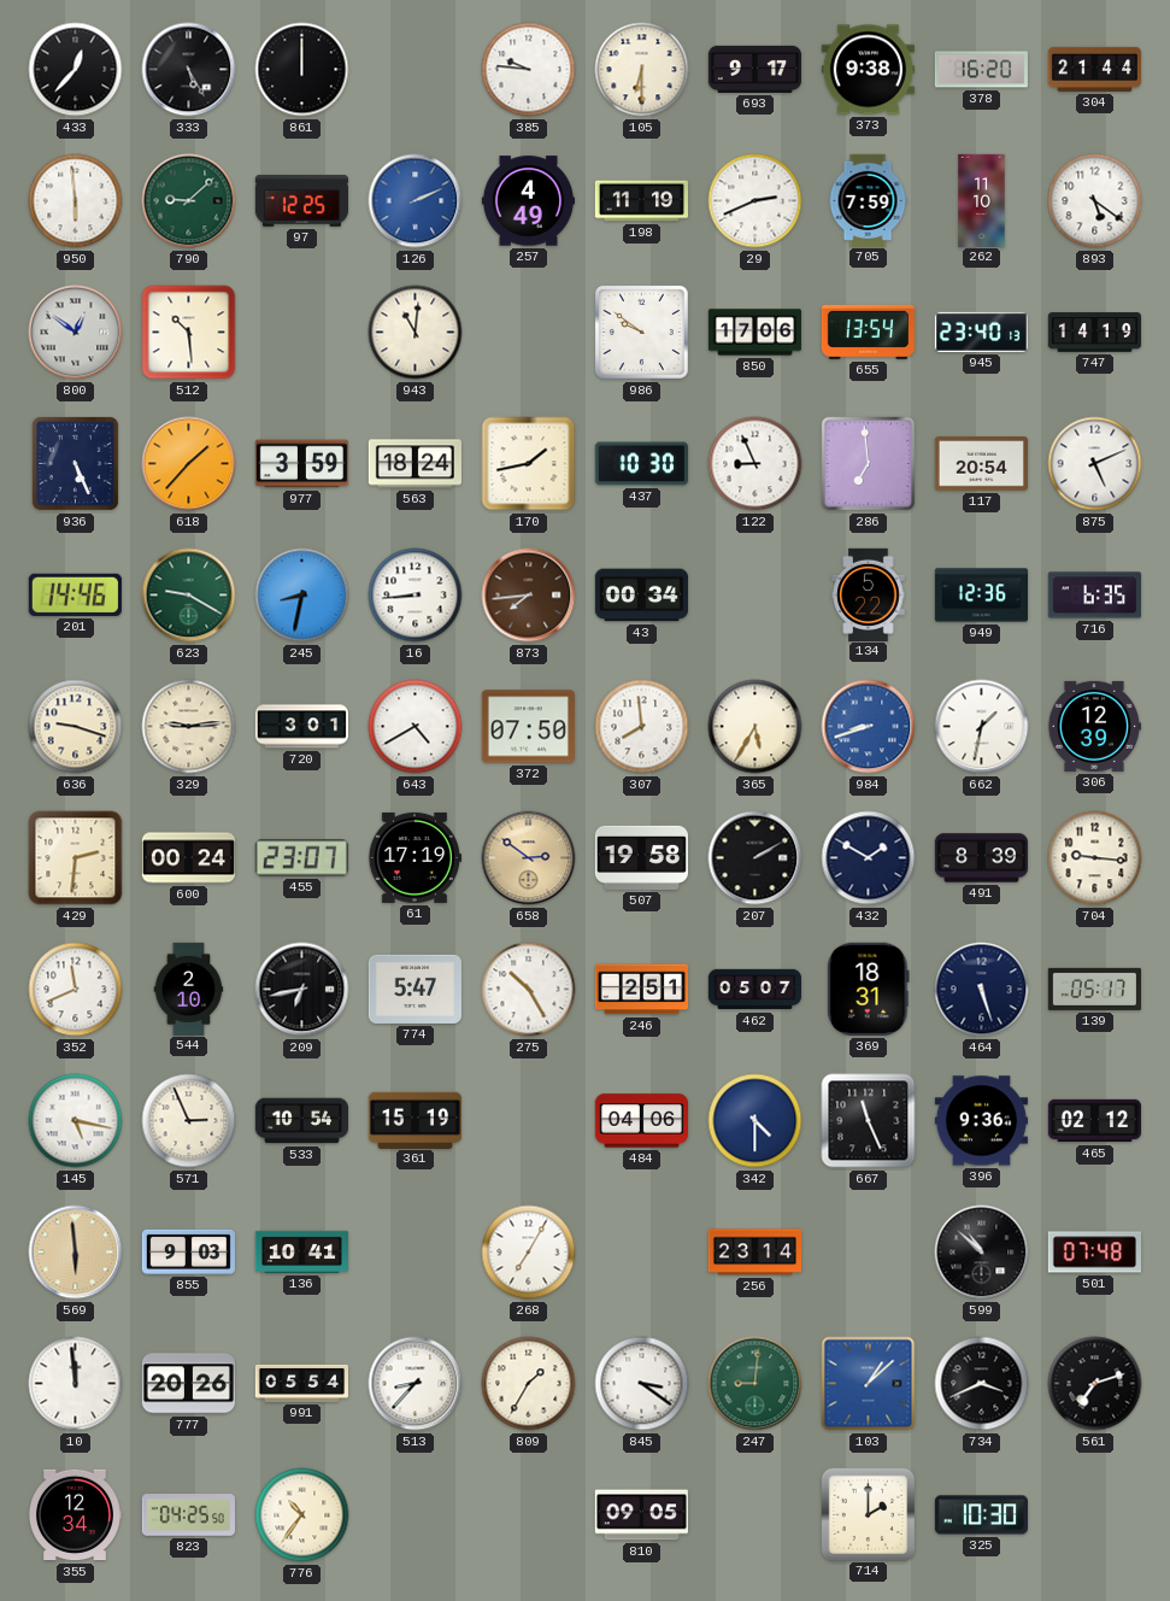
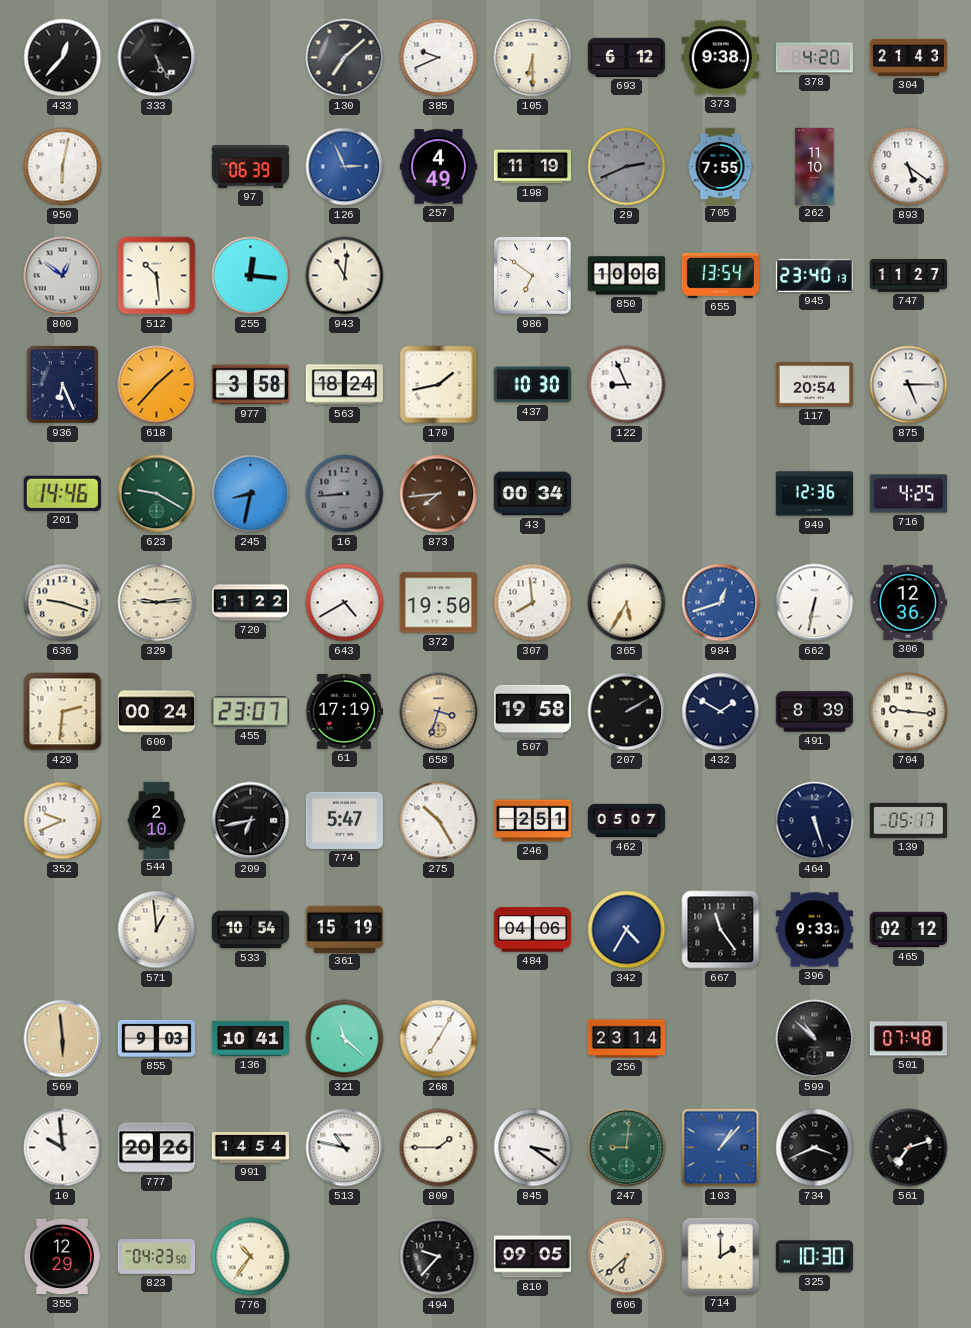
861: 12:00 -> none
130: none -> 7:08
385: 9:46 -> 9:41
693: 9:17 -> 6:12
378: 16:20 -> 4:20
304: 21:44 -> 21:43
950: 5:59 -> 6:02
790: 9:08 -> none
97: 12:25 -> 06:39
126: 2:11 -> 2:56
29 dial: white -> grey
705: 7:59 -> 7:55
255: none -> 12:16
986: 9:51 -> 6:51
850: 17:06 -> 10:06
747: 14:19 -> 11:27
936: 5:26 -> 6:26
977: 3:59 -> 3:58
286: 6:59 -> none
875: 5:11 -> 5:15
16 dial: white -> grey
134: 5:22 -> none
716: 6:35 -> 4:25
720: 3:01 -> 11:22
372: 07:50 -> 19:50
984: 8:42 -> 12:42
662: 1:32 -> 6:32
306: 12:39 -> 12:36
658: 2:51 -> 3:33
352: 11:41 -> 9:41
369: 18:31 -> none
145: 5:17 -> none
571: 2:56 -> 12:59
342: 4:30 -> 4:35
667: 11:26 -> 11:24
396: 9:36 -> 9:33
321: none -> 11:22
10: 11:59 -> 9:59
991: 05:54 -> 14:54
513: 8:37 -> 10:47
809: 1:35 -> 1:45
103: 1:08 -> 1:07
355: 12:34 -> 12:29
823: 04:25 -> 04:23
494: none -> 9:37
606: none -> 6:38
